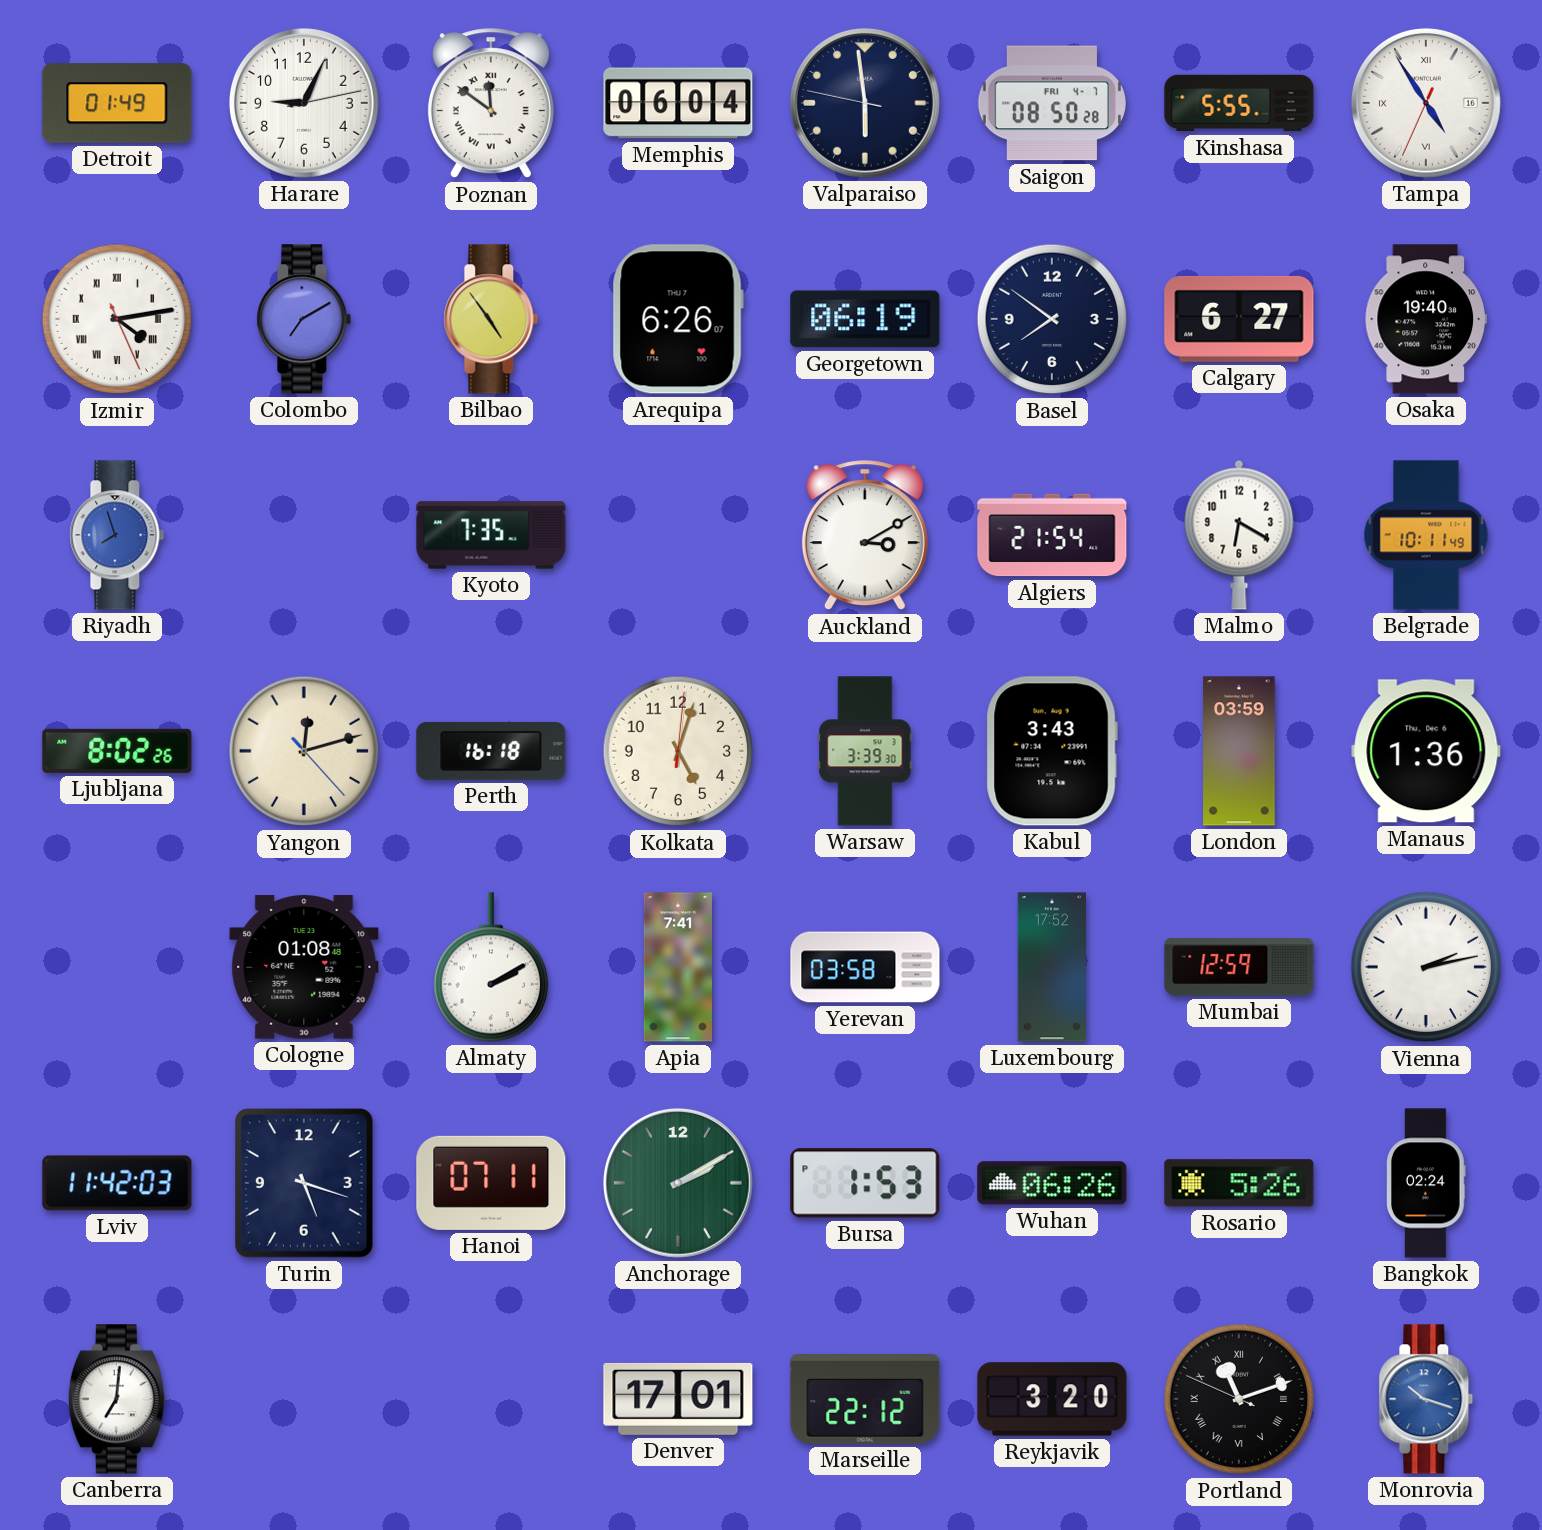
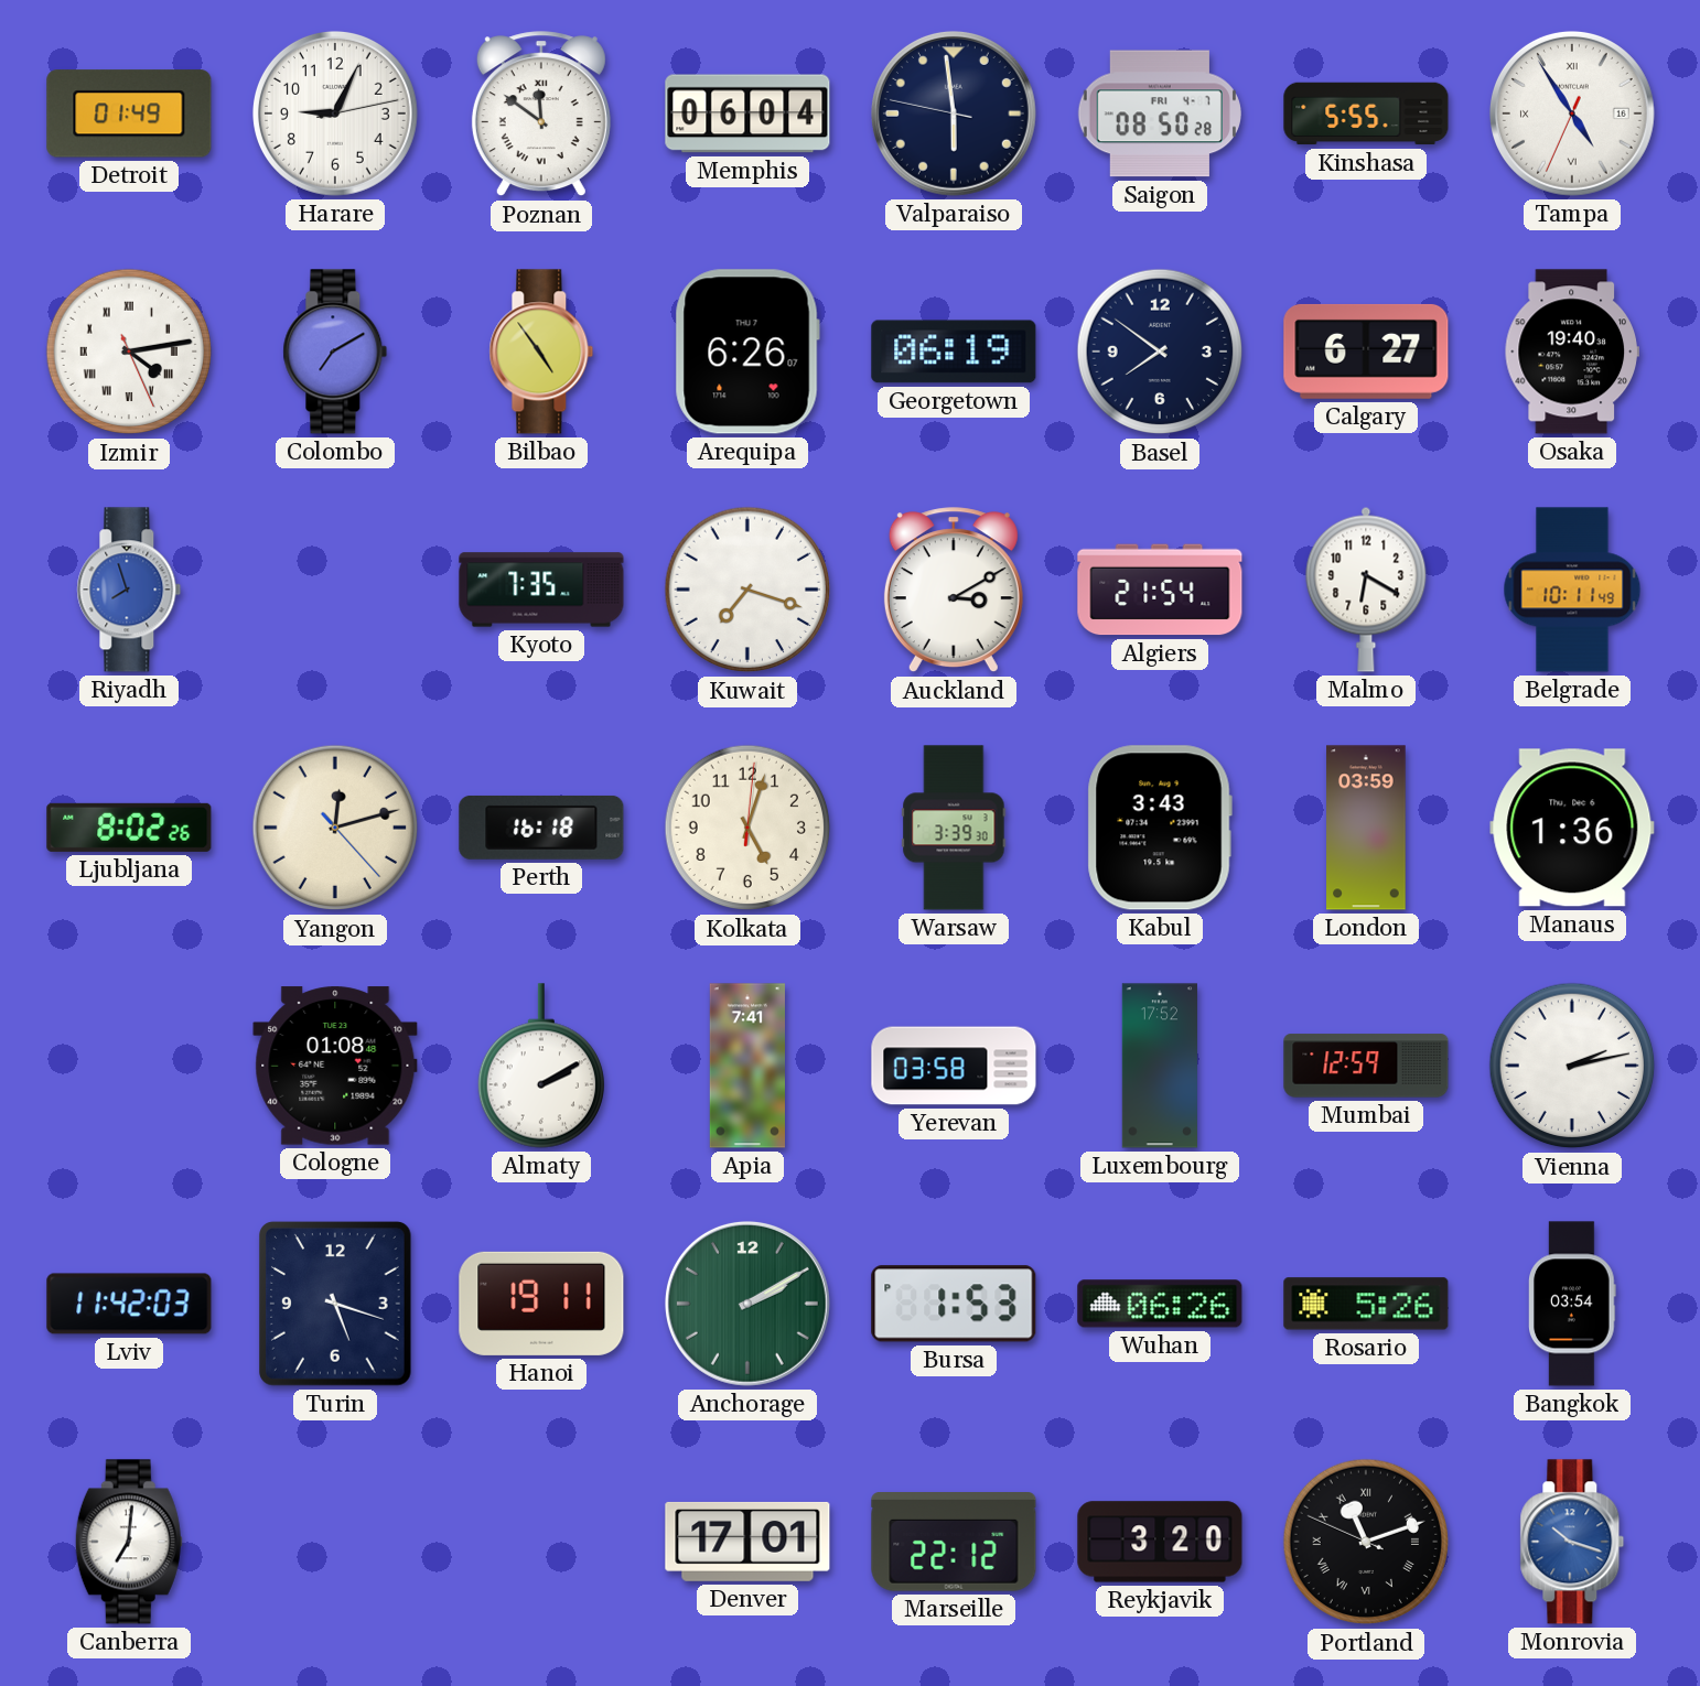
Kuwait: none -> 7:18
Hanoi: 07:11 -> 19:11
Bangkok: 02:24 -> 03:54
